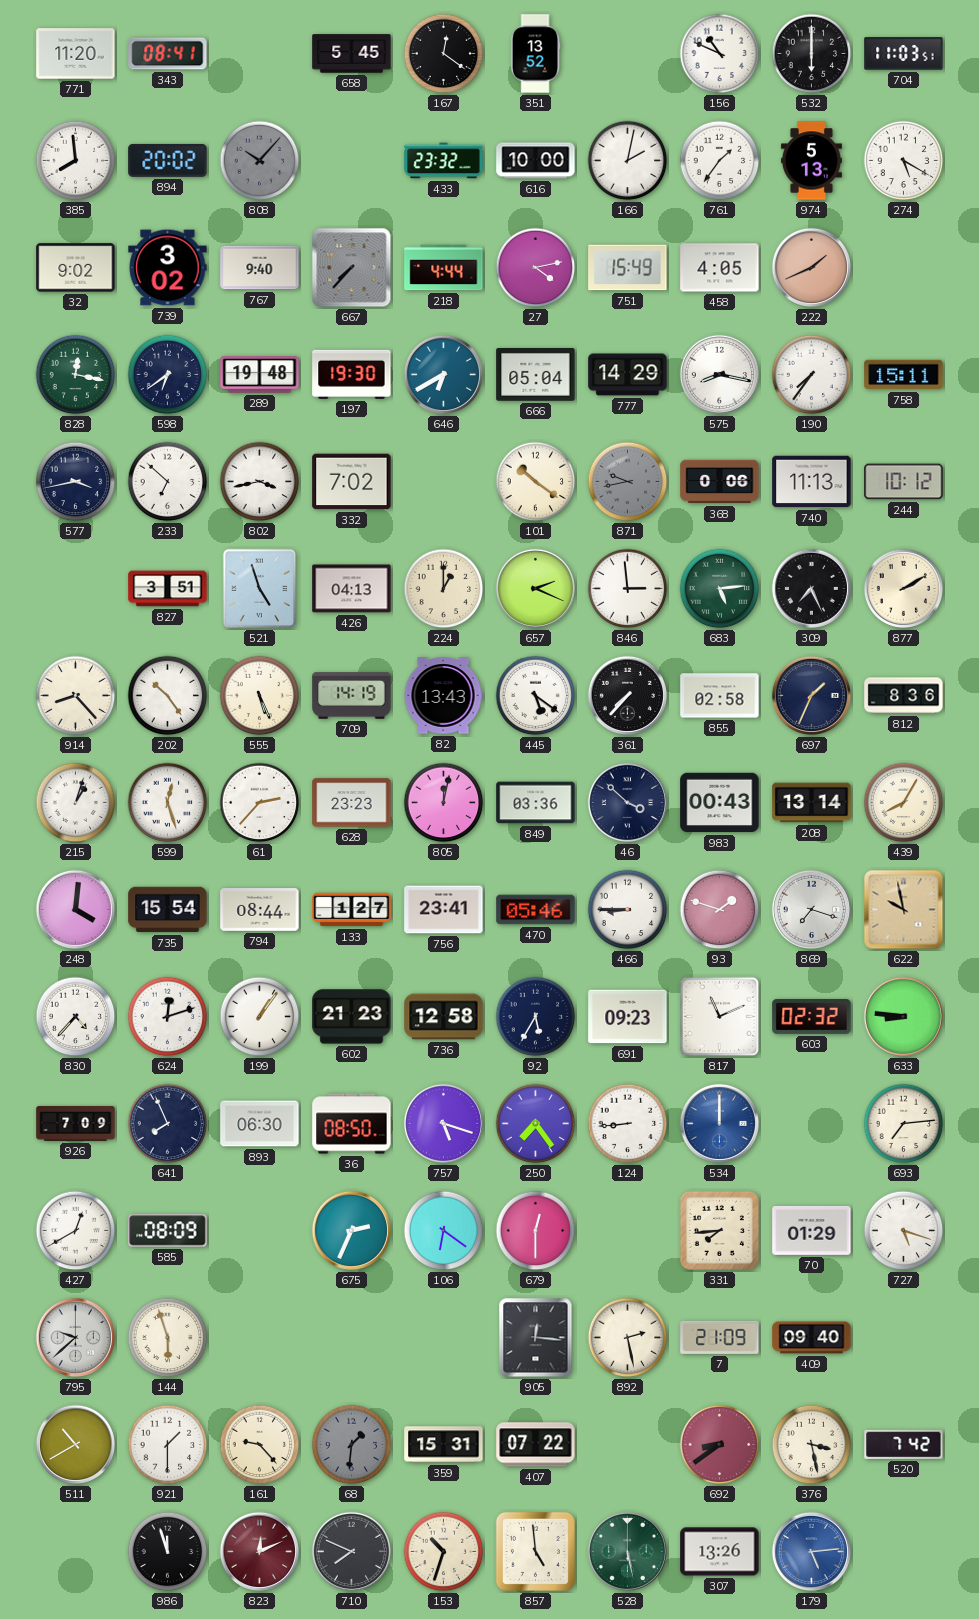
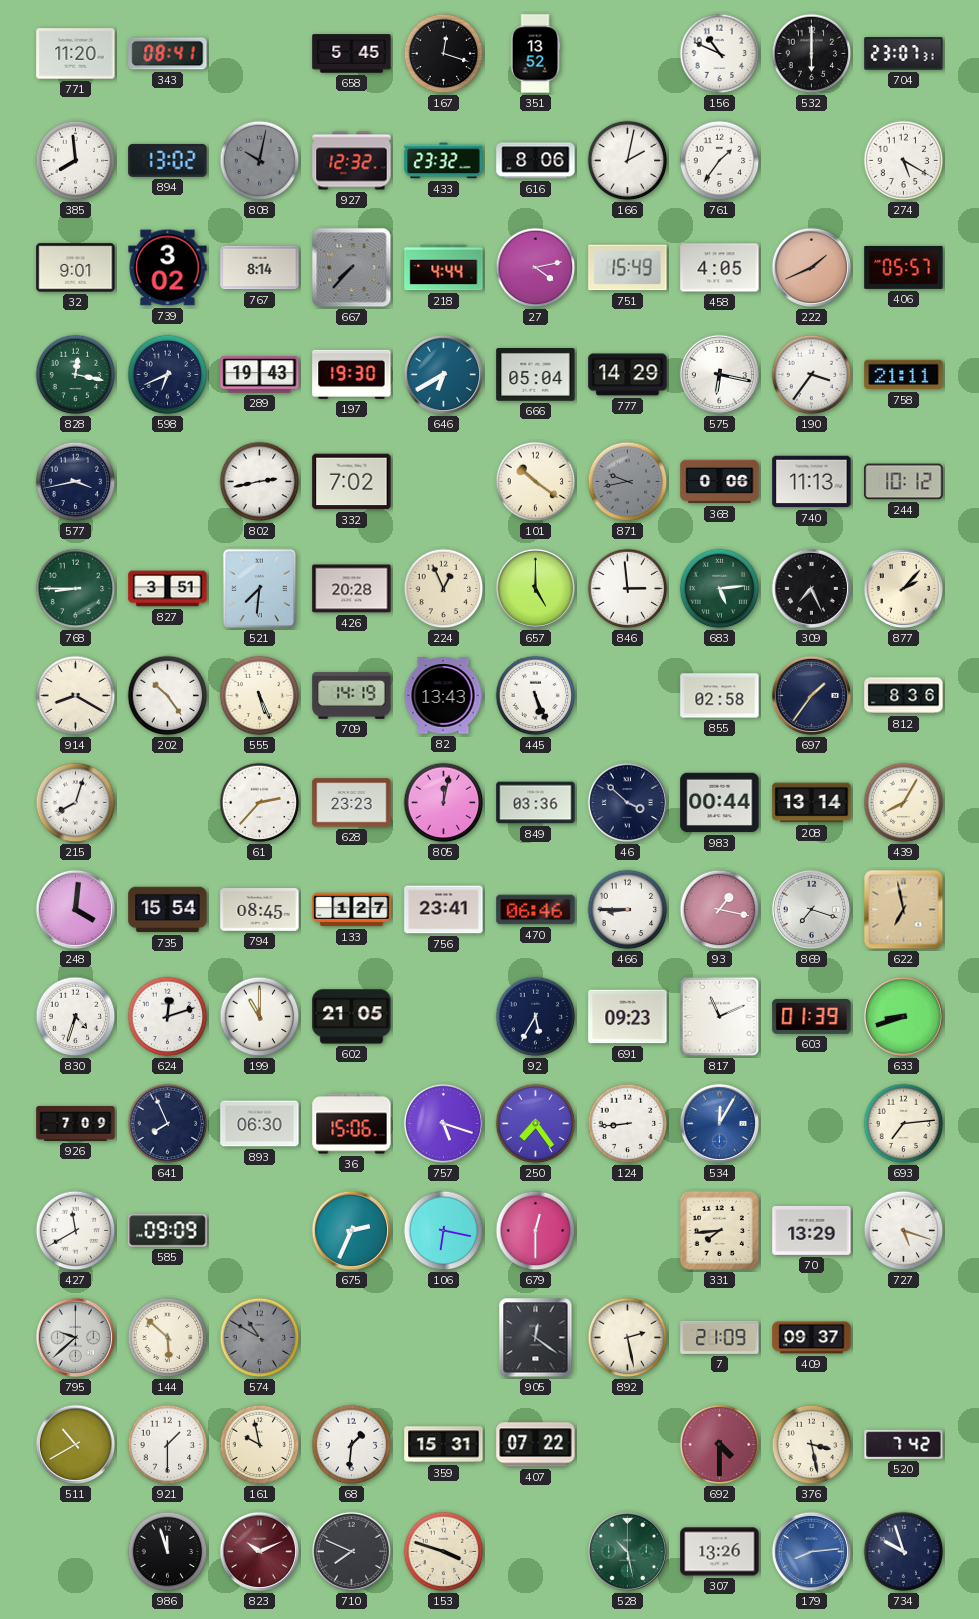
167: 12:21 -> 12:18
704: 11:03 -> 23:07
894: 20:02 -> 13:02
808: 10:07 -> 10:02
927: none -> 12:32
616: 10:00 -> 8:06
974: 5:13 -> none
32: 9:02 -> 9:01
767: 9:40 -> 8:14
406: none -> 05:57
598: 6:39 -> 6:41
289: 19:48 -> 19:43
575: 8:17 -> 6:17
190: 7:36 -> 3:36
758: 15:11 -> 21:11
233: 6:52 -> none
802: 3:43 -> 2:43
768: none -> 8:45
521: 4:57 -> 7:31
426: 04:13 -> 20:28
224: 1:00 -> 12:56
657: 2:19 -> 5:00
877: 2:10 -> 2:07
914: 8:23 -> 8:20
445: 5:21 -> 5:26
361: 7:37 -> none
697: 1:34 -> 1:36
215: 1:03 -> 8:03
599: 12:27 -> none
983: 00:43 -> 00:44
794: 08:44 -> 08:45
470: 05:46 -> 06:46
93: 1:48 -> 1:17
622: 9:58 -> 6:58
830: 4:37 -> 4:33
199: 1:06 -> 11:00
602: 21:23 -> 21:05
736: 12:58 -> none
603: 02:32 -> 01:39
633: 8:46 -> 8:42
36: 08:50 -> 15:06
534: 12:00 -> 12:05
427: 12:40 -> 11:40
585: 08:09 -> 09:09
106: 6:21 -> 6:17
70: 01:29 -> 13:29
144: 5:57 -> 5:52
574: none -> 10:50
905: 12:16 -> 12:21
409: 09:40 -> 09:37
161: 9:23 -> 9:58
68 dial: grey -> white
692: 8:39 -> 4:30
823: 12:11 -> 10:11
153: 10:33 -> 3:48
857: 4:59 -> none
528: 5:28 -> 10:28
179: 5:14 -> 8:14
734: none -> 9:57
